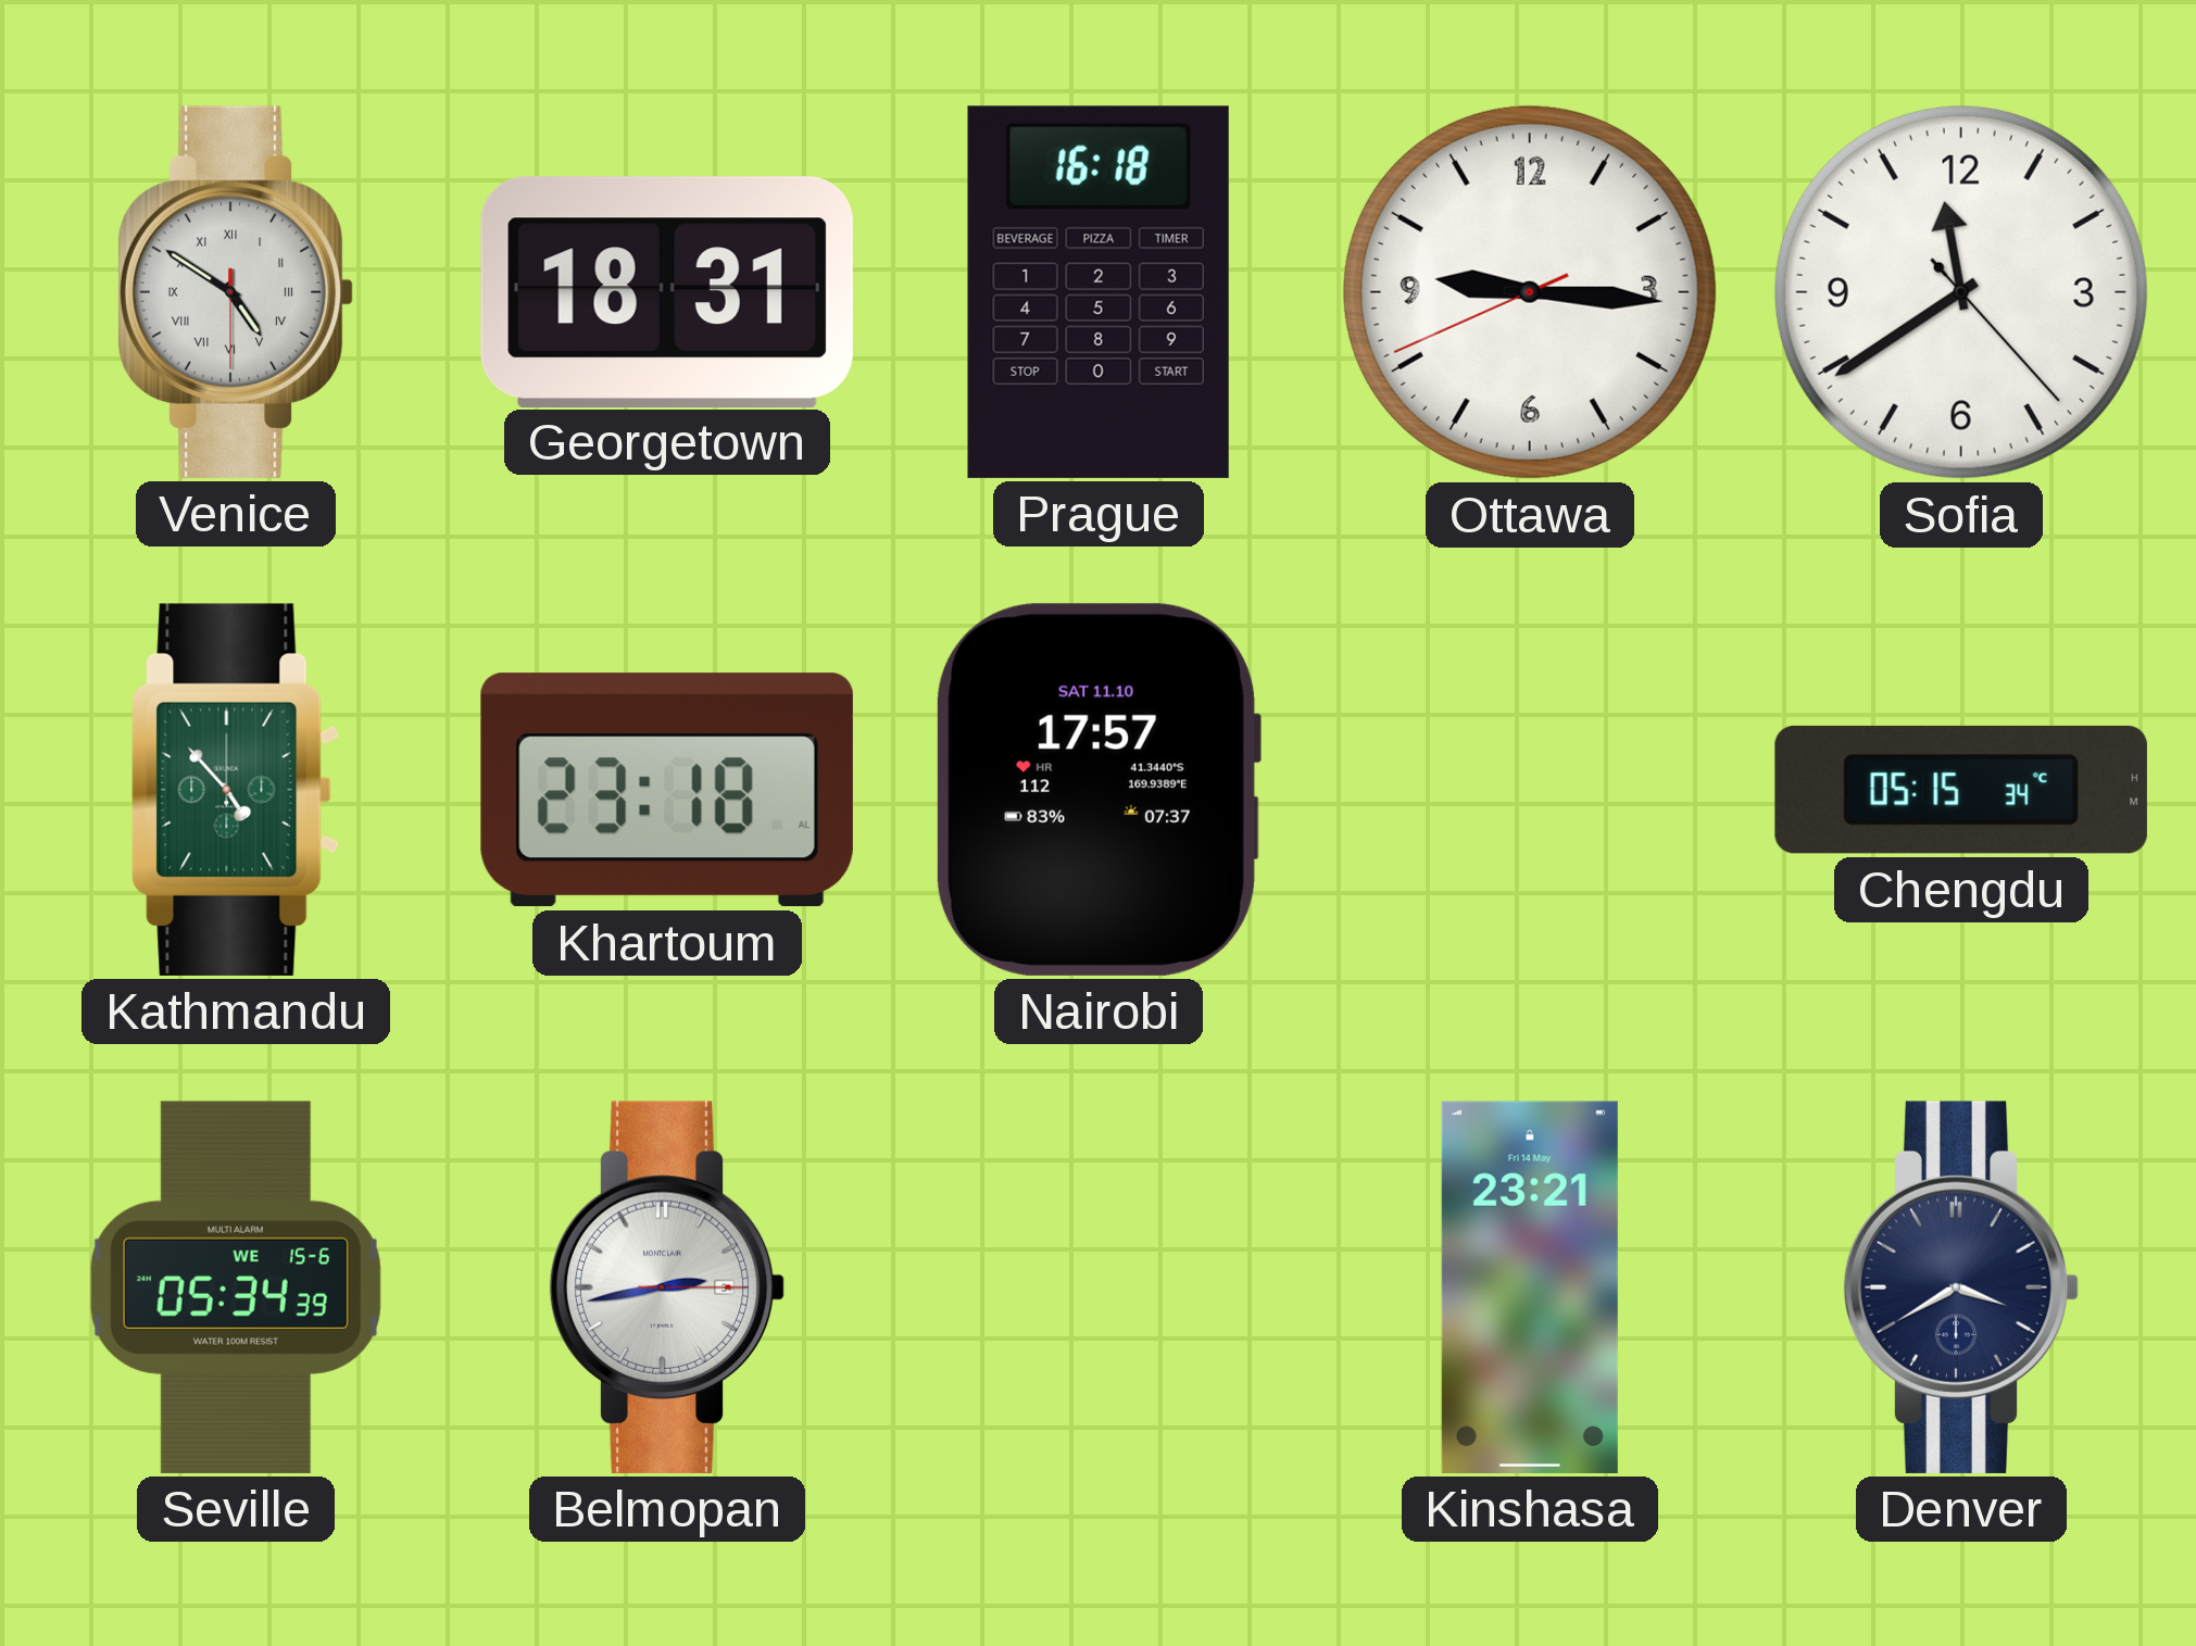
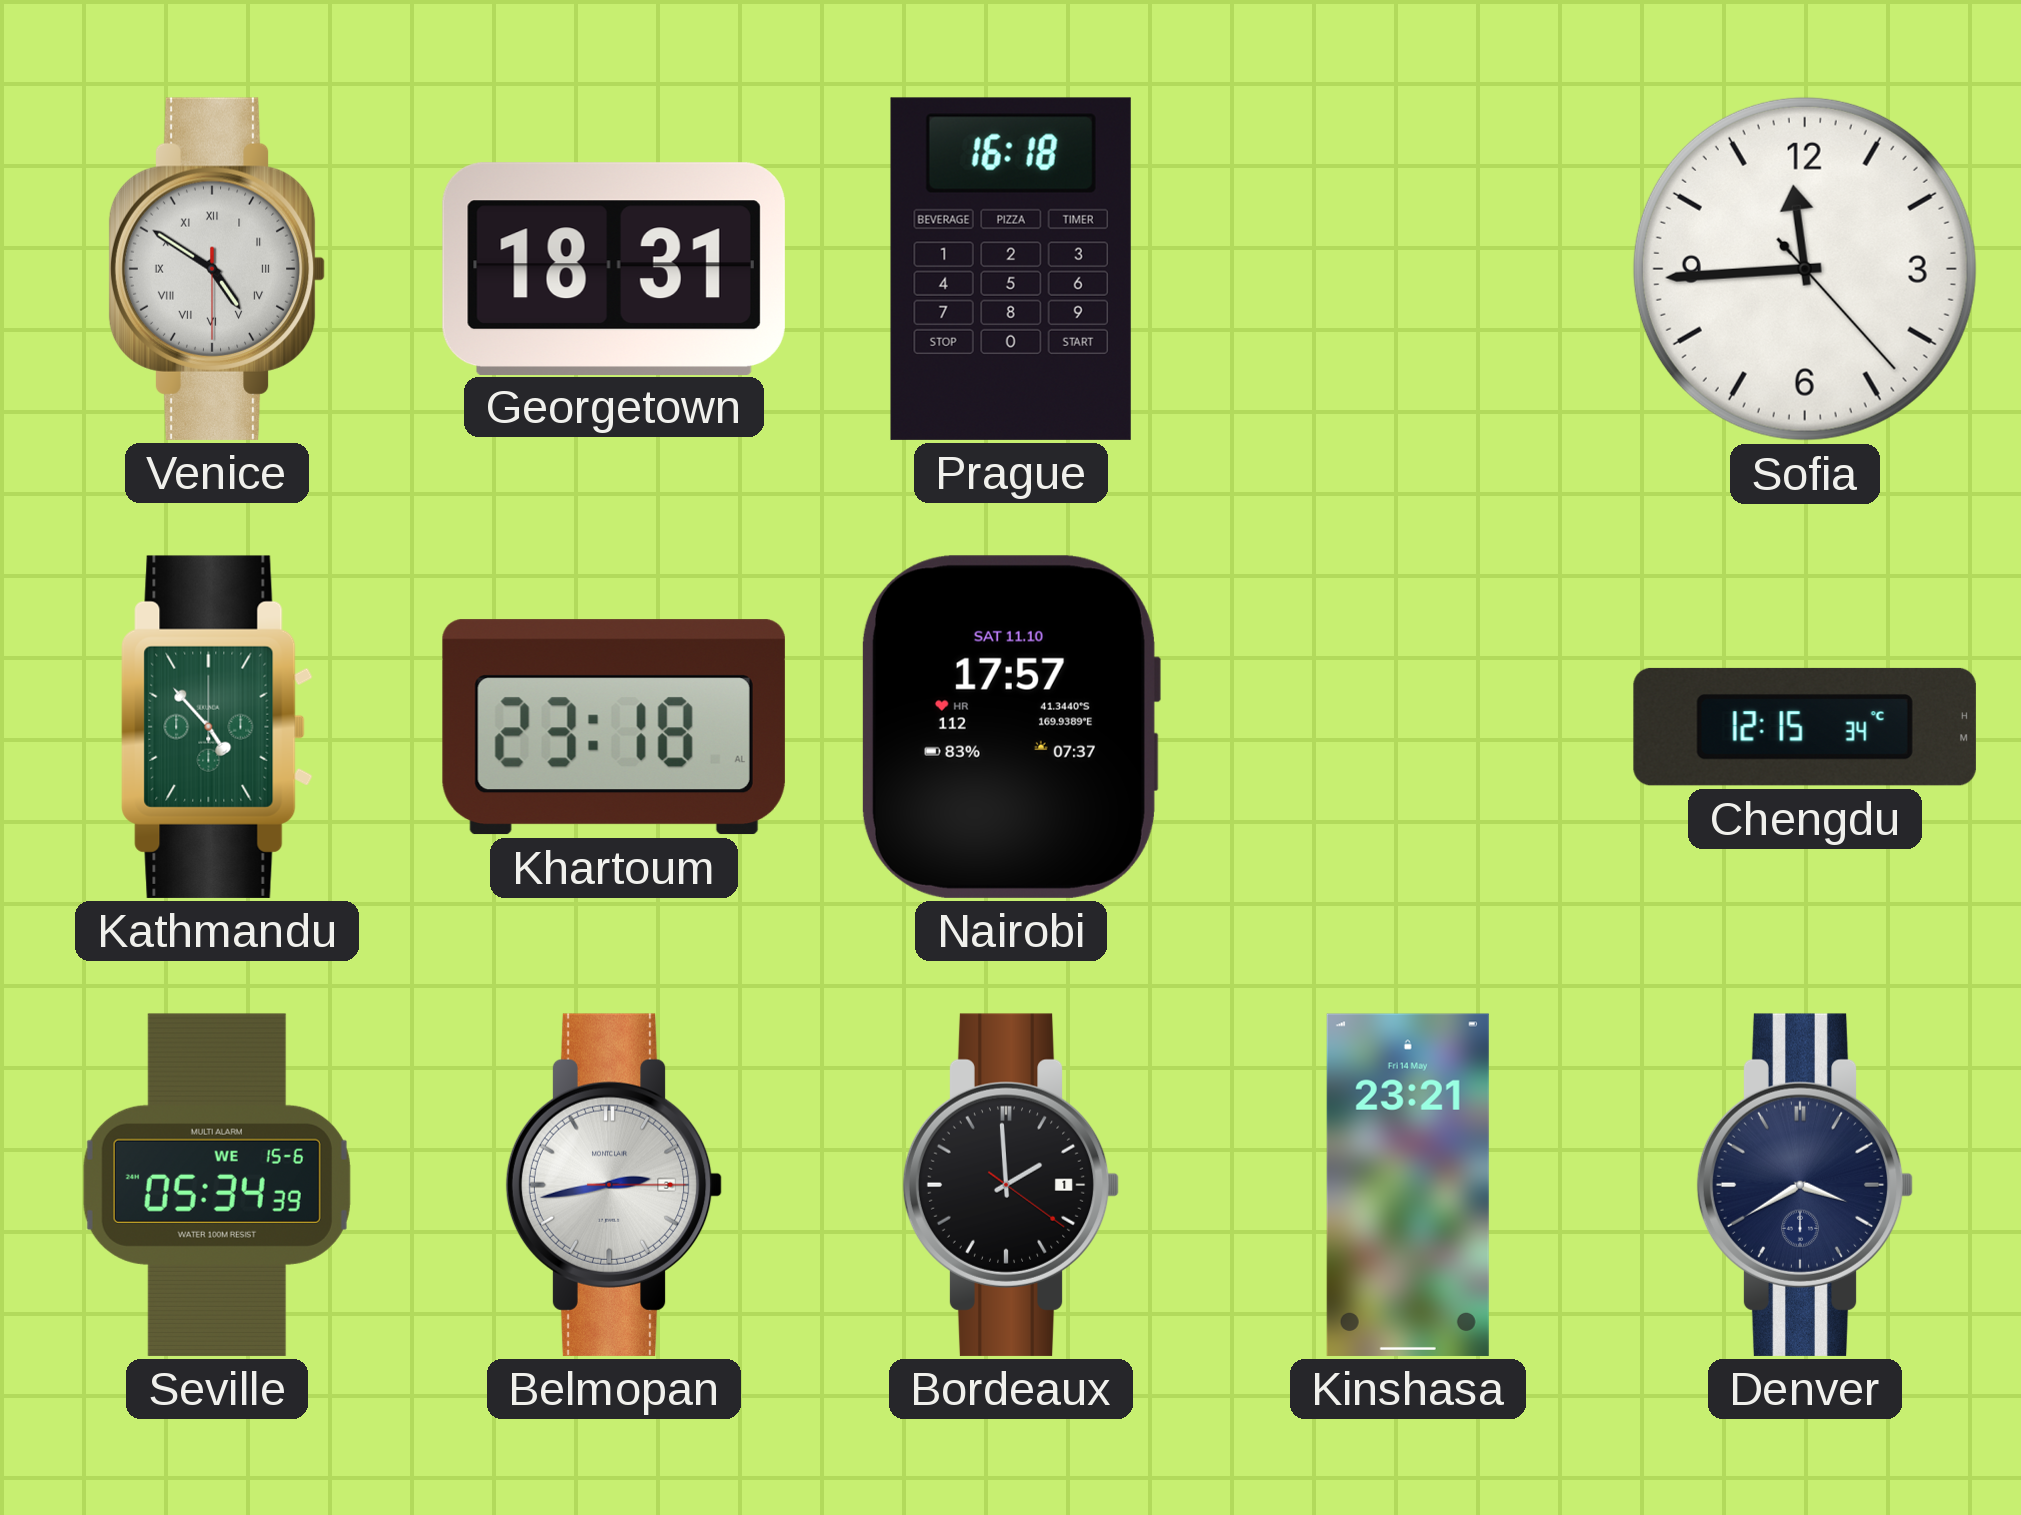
Ottawa: 9:15 -> none
Sofia: 11:39 -> 11:44
Chengdu: 05:15 -> 12:15
Bordeaux: none -> 1:59
